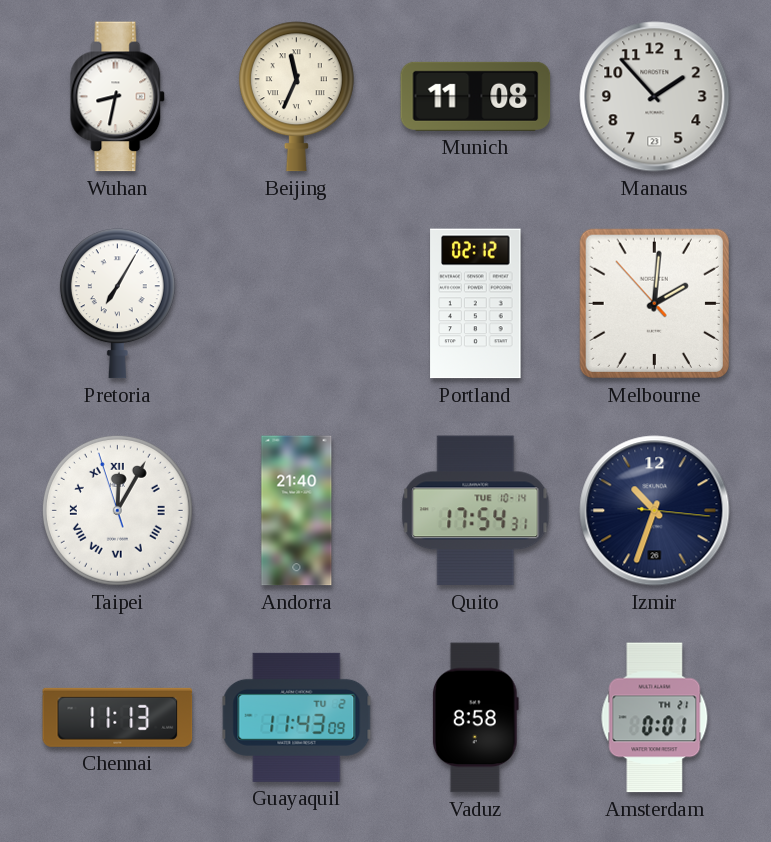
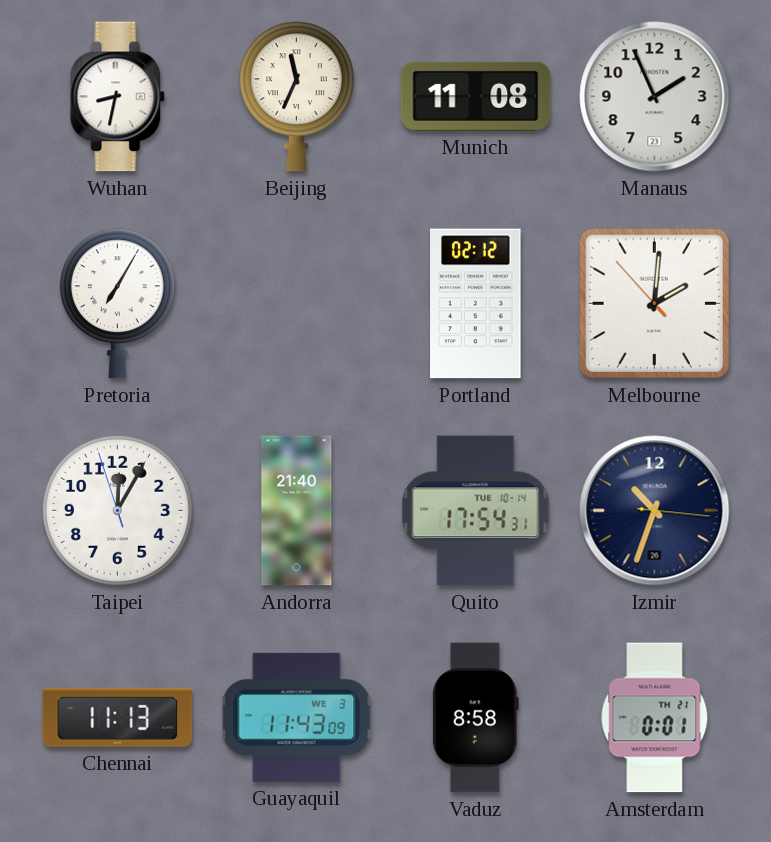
Manaus: 1:53 -> 1:56
Taipei numerals: Roman -> Arabic
Guayaquil date: TU 2 -> WE 3
